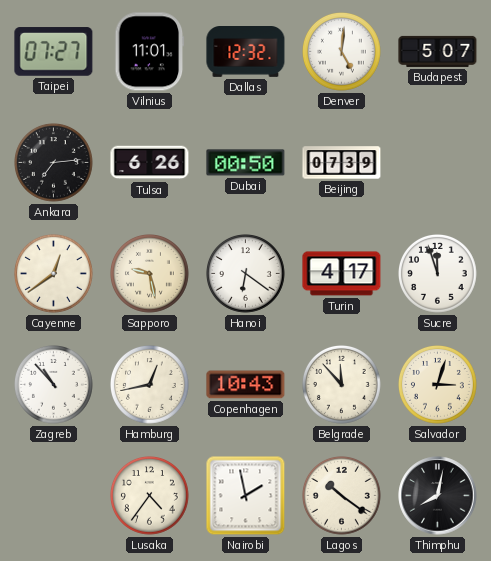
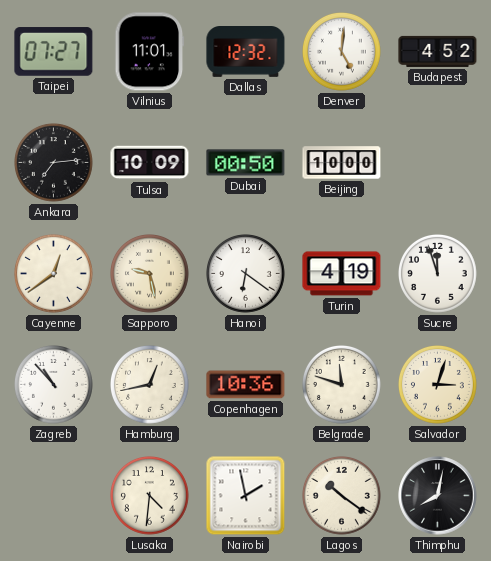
Budapest: 5:07 -> 4:52
Tulsa: 6:26 -> 10:09
Beijing: 07:39 -> 10:00
Turin: 4:17 -> 4:19
Copenhagen: 10:43 -> 10:36
Belgrade: 11:53 -> 11:48
Lusaka: 4:36 -> 4:31
